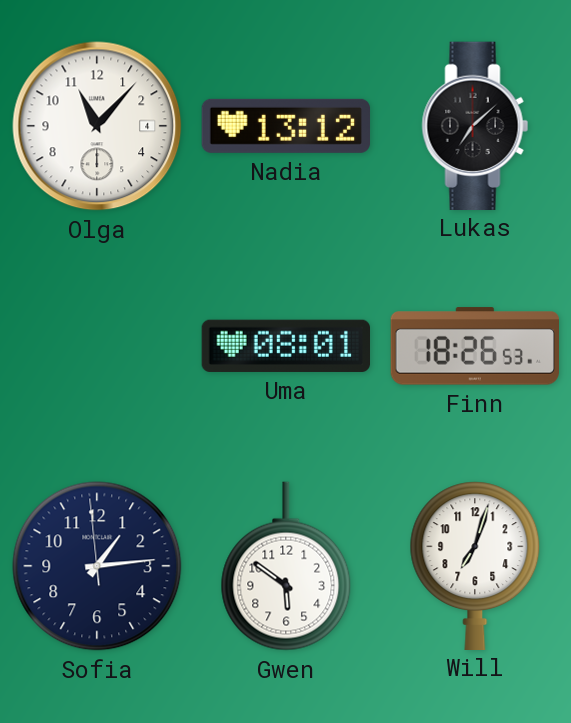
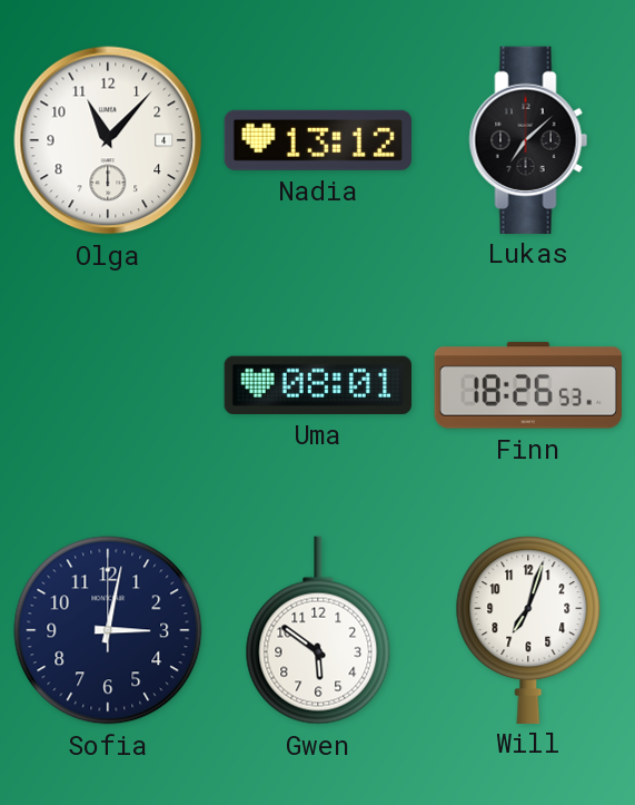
Sofia: 1:13 -> 3:02
